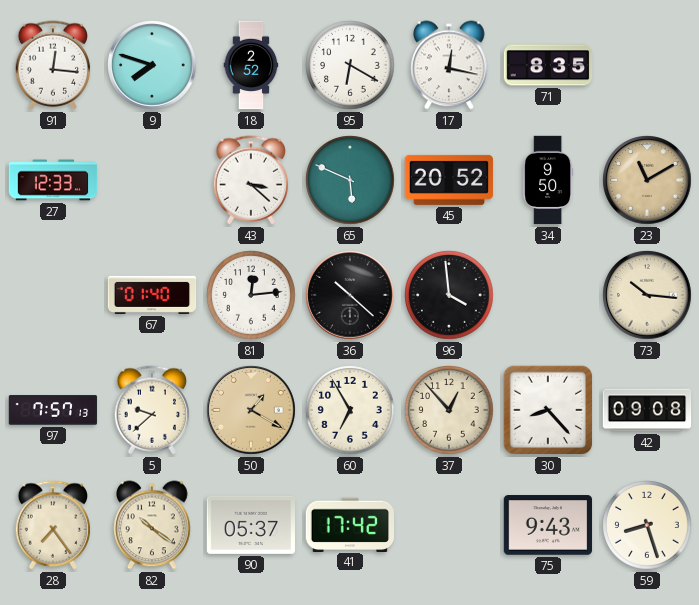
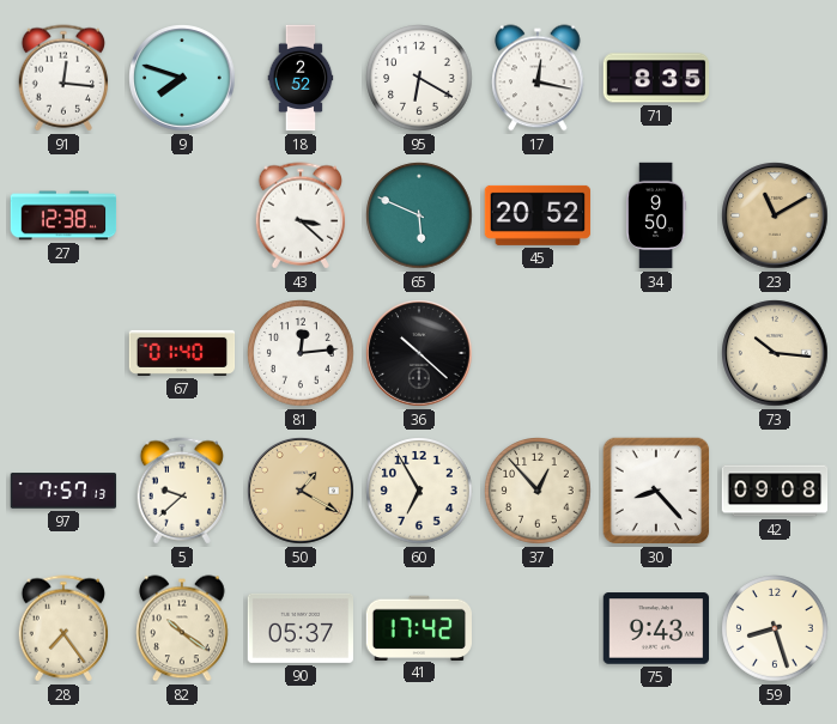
27: 12:33 -> 12:38
96: 3:59 -> none
